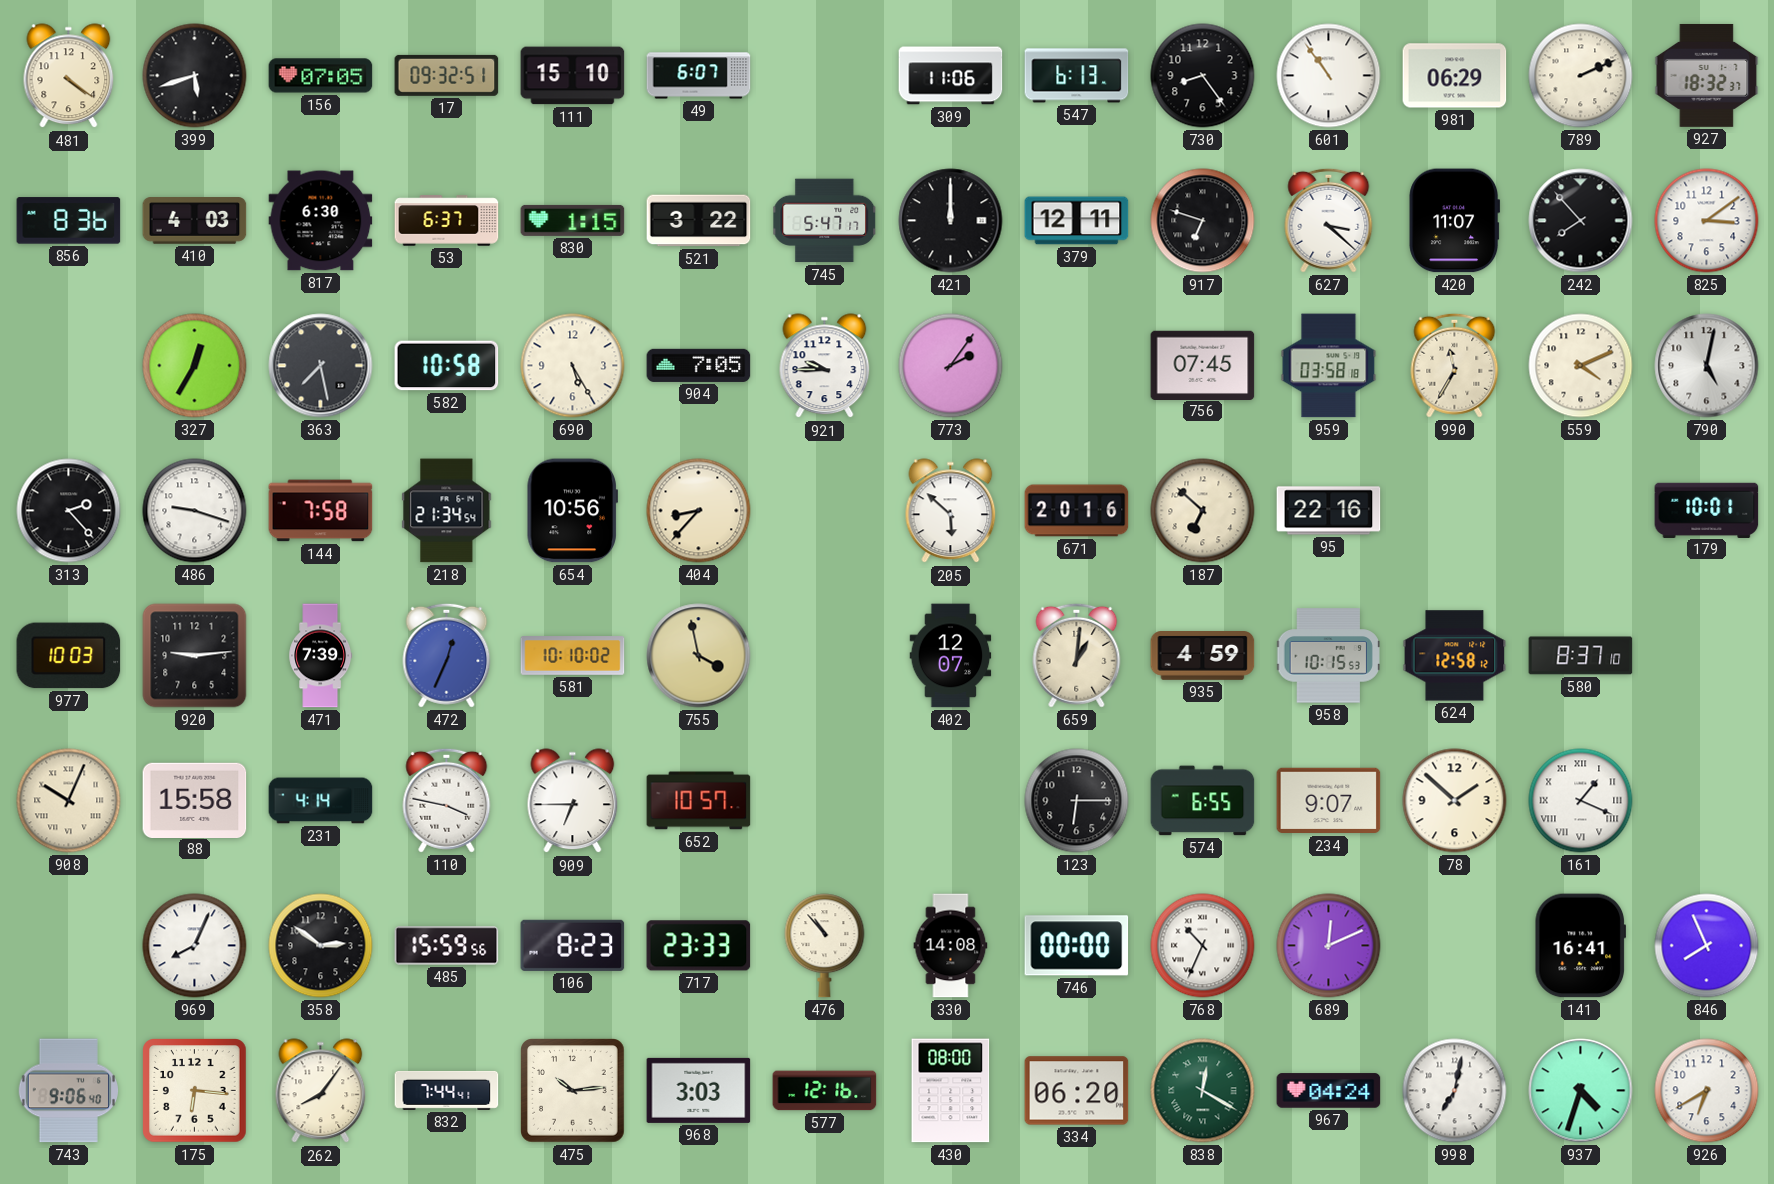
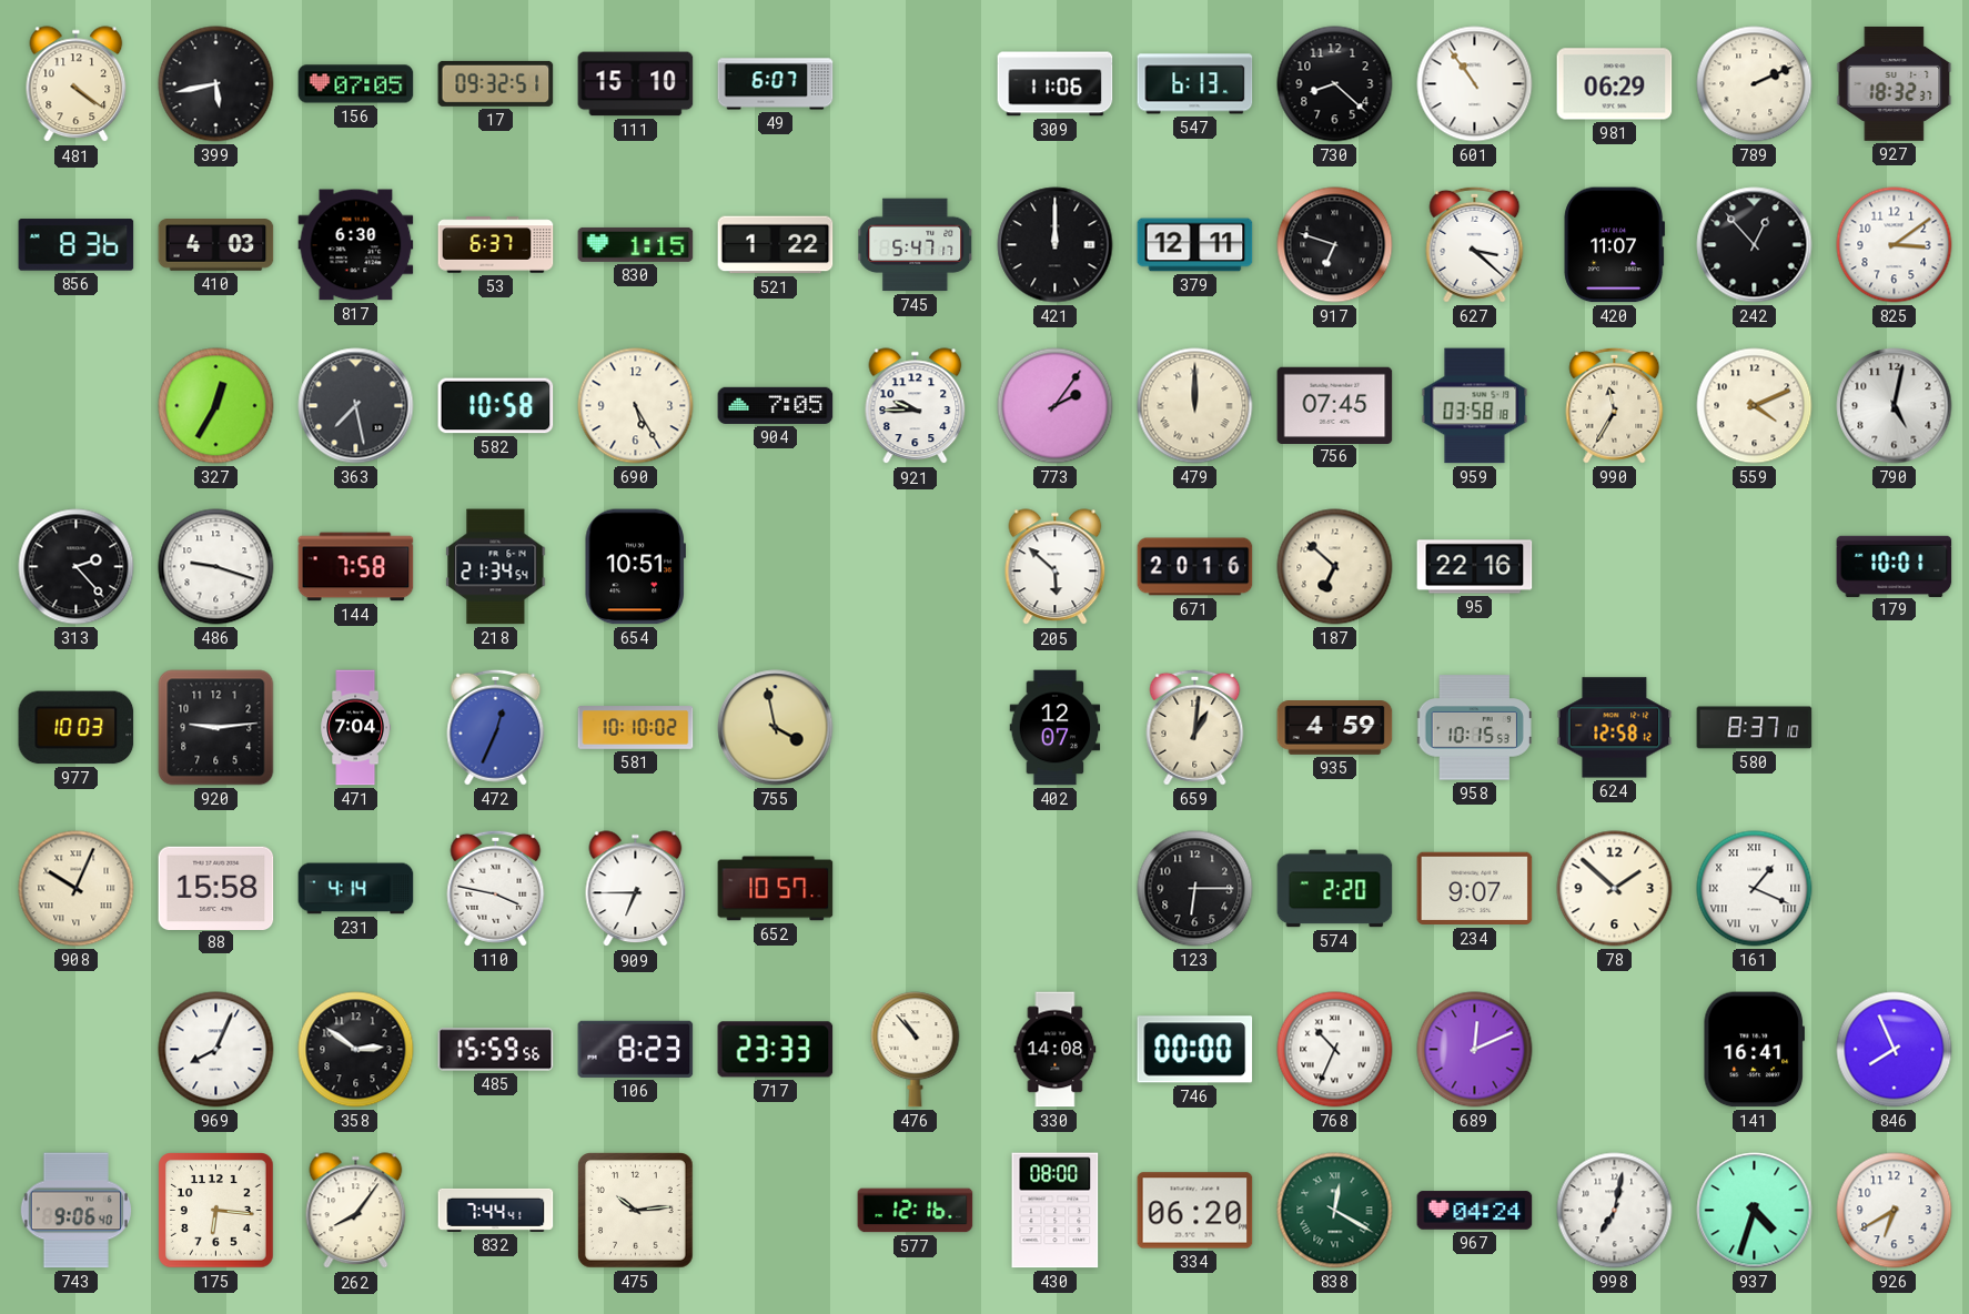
399: 5:42 -> 5:43
730: 8:24 -> 8:22
521: 3:22 -> 1:22
242: 7:53 -> 12:53
479: none -> 12:00
654: 10:56 -> 10:51
404: 8:37 -> none
471: 7:39 -> 7:04
574: 6:55 -> 2:20
968: 3:03 -> none
